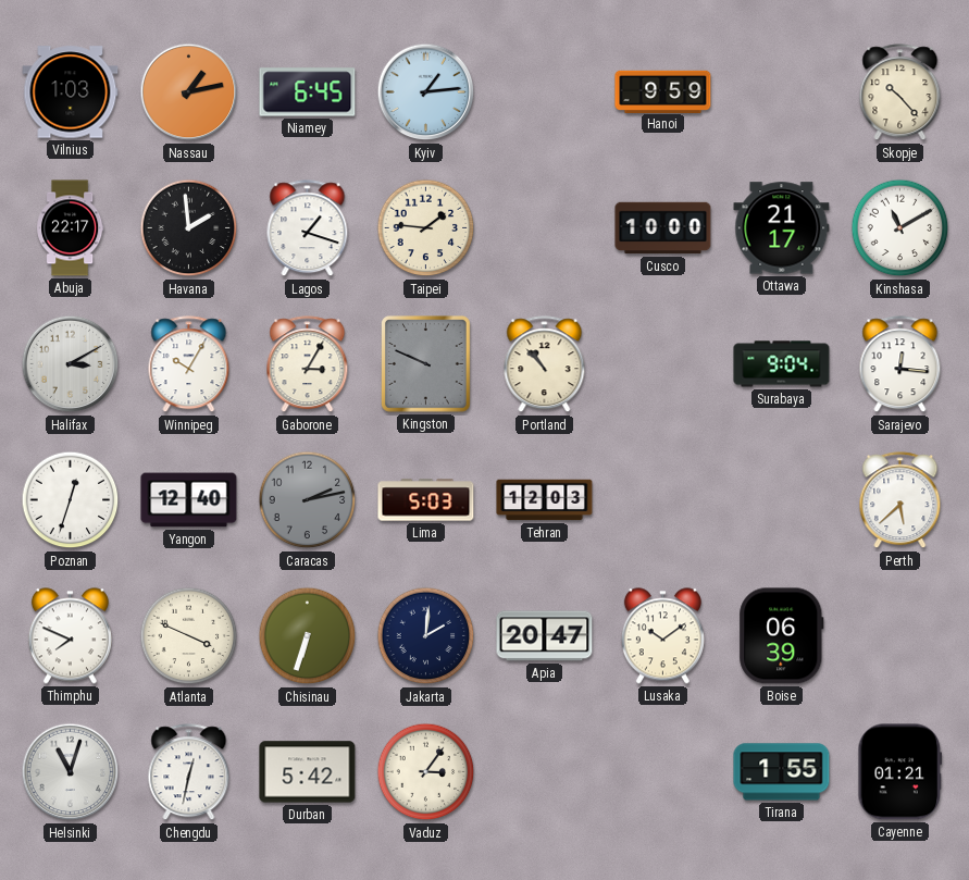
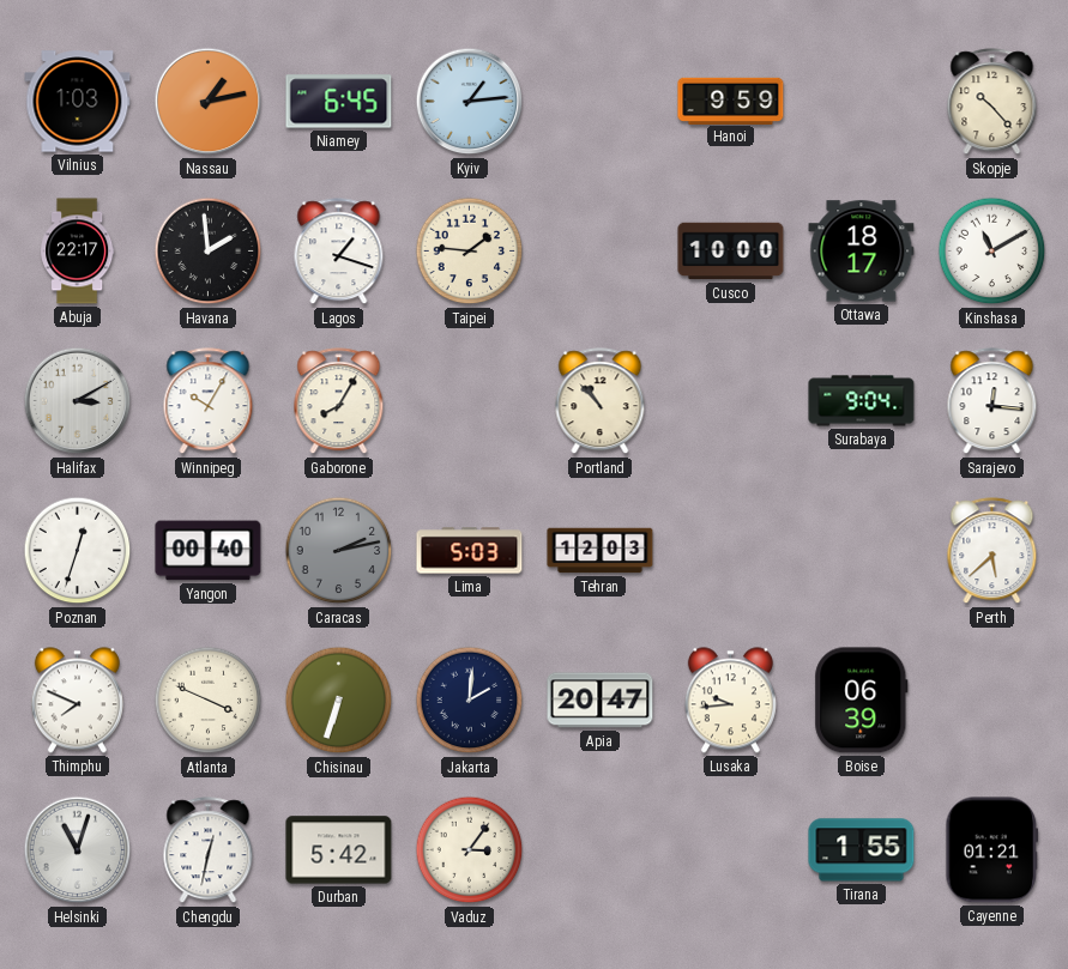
Ottawa: 21:17 -> 18:17
Gaborone: 3:05 -> 8:05
Kingston: 9:49 -> none
Yangon: 12:40 -> 00:40
Lusaka: 10:09 -> 9:44
